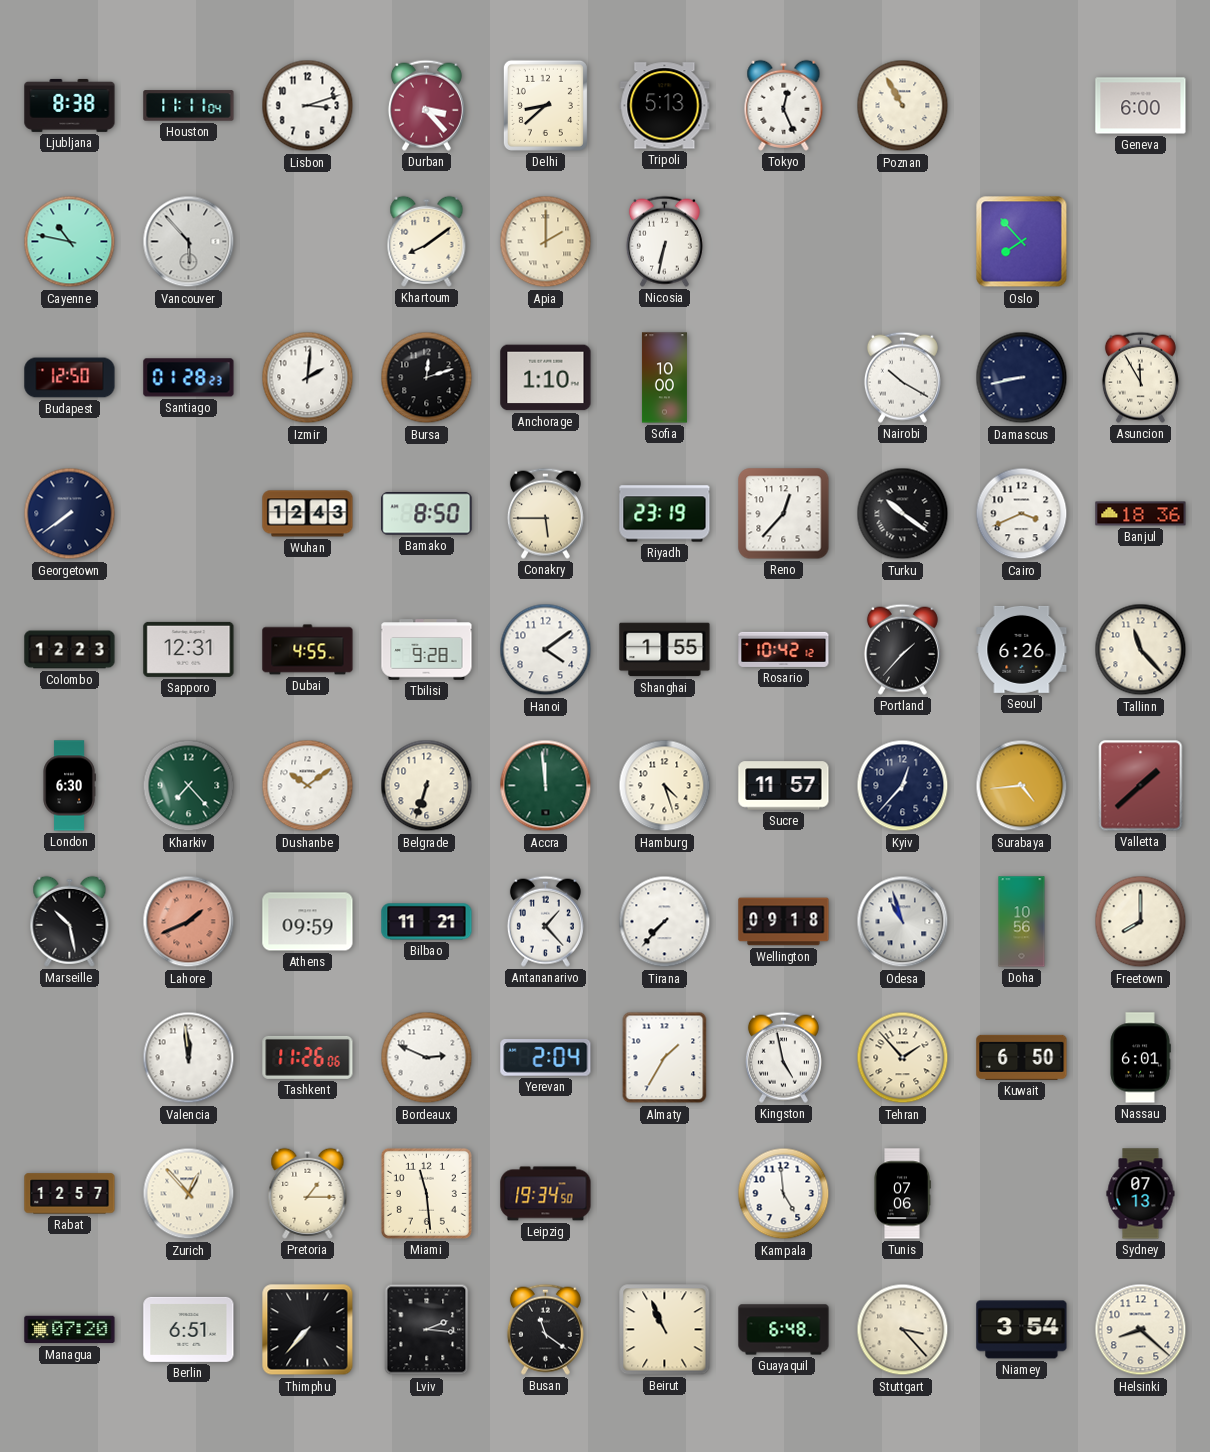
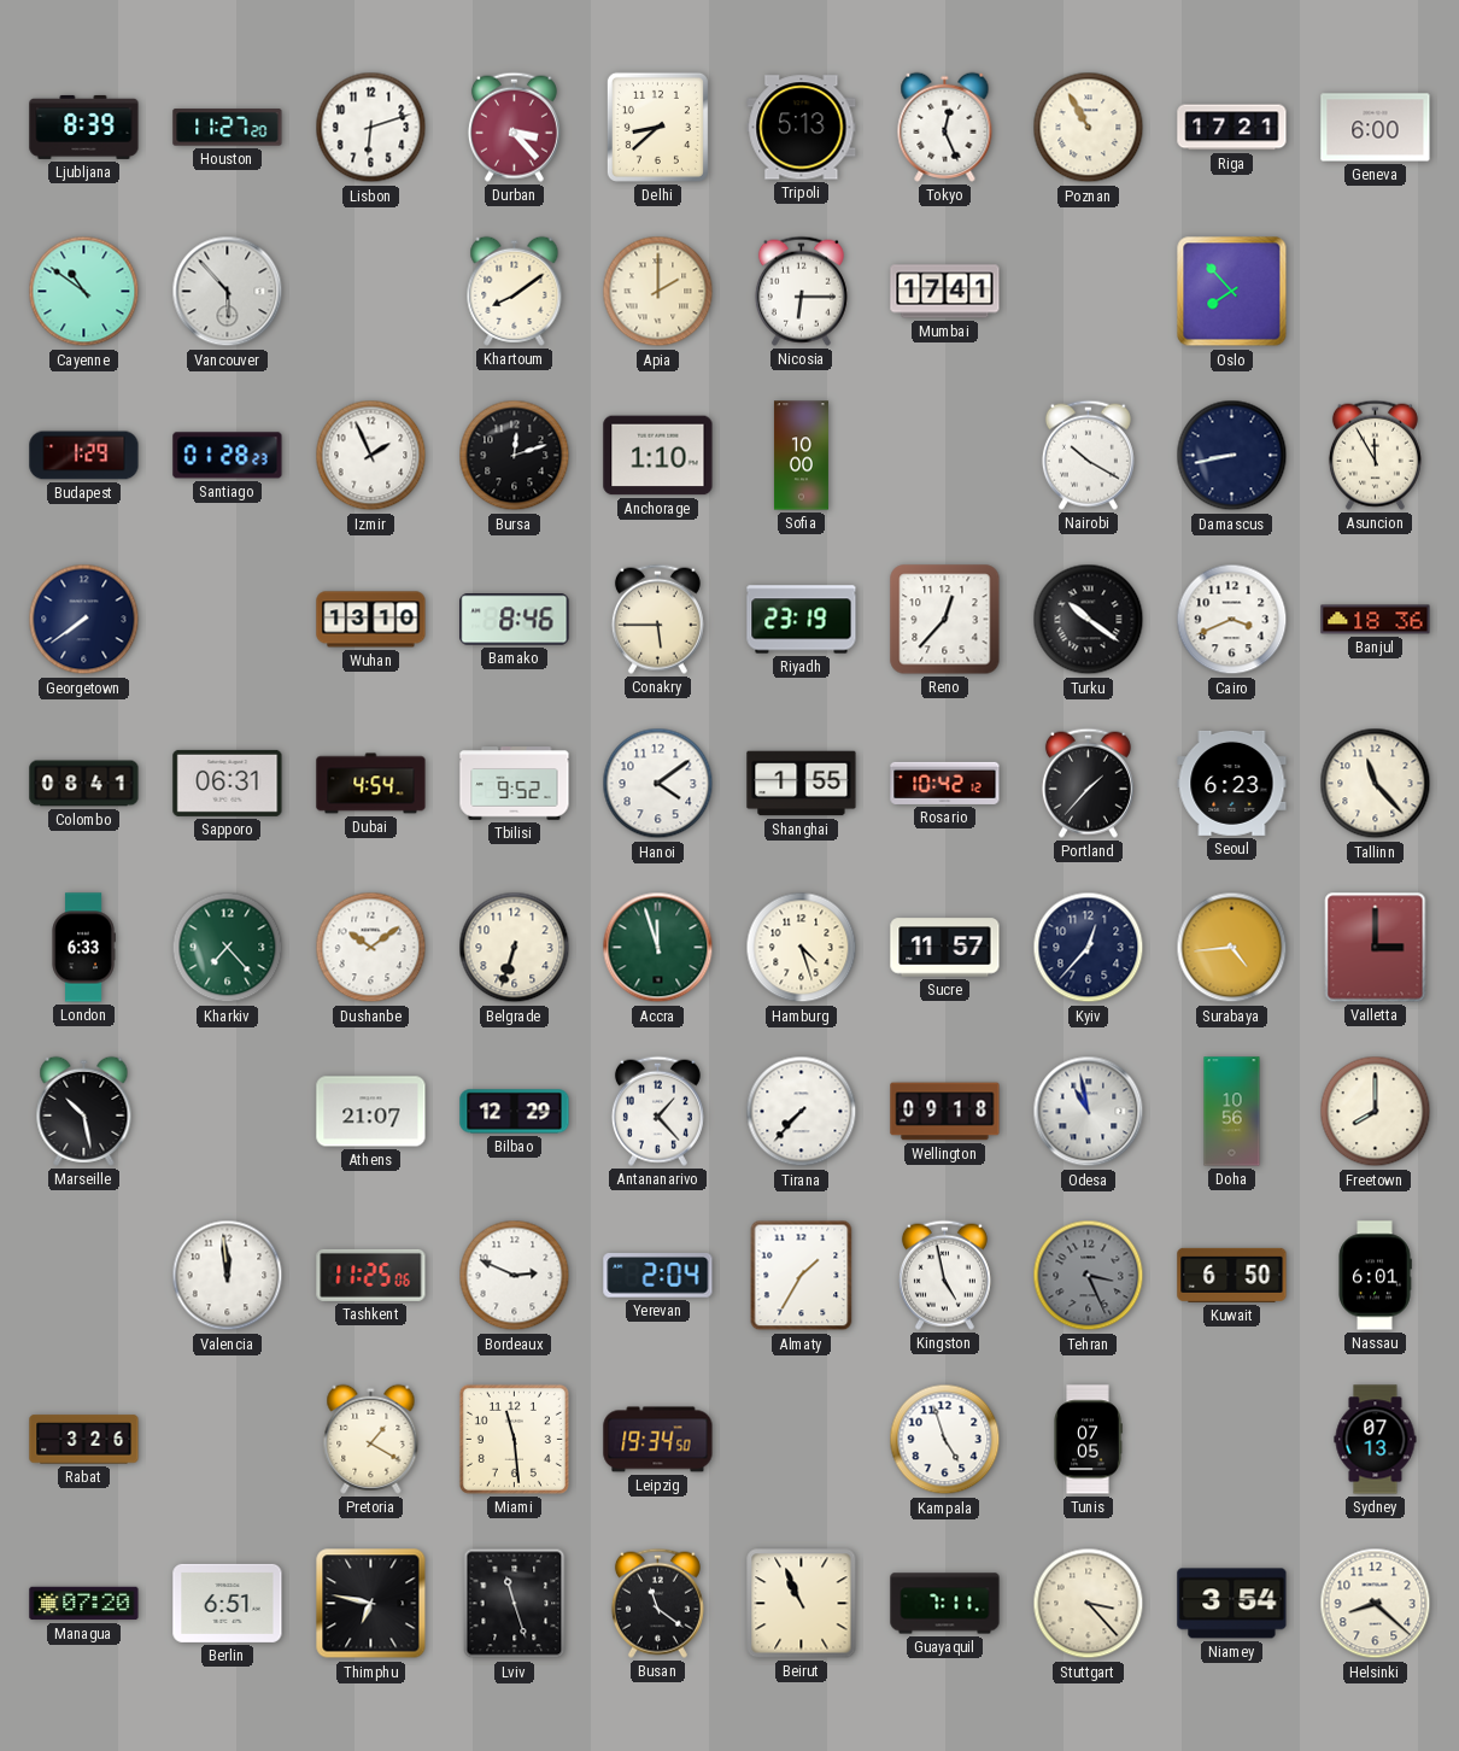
Ljubljana: 8:38 -> 8:39
Houston: 11:11 -> 11:27
Lisbon: 3:12 -> 6:12
Riga: none -> 17:21
Cayenne: 10:47 -> 10:51
Nicosia: 6:32 -> 6:15
Mumbai: none -> 17:41
Budapest: 12:50 -> 1:29
Izmir: 2:01 -> 1:56
Wuhan: 12:43 -> 13:10
Bamako: 8:50 -> 8:46
Colombo: 12:23 -> 08:41
Sapporo: 12:31 -> 06:31
Dubai: 4:55 -> 4:54
Tbilisi: 9:28 -> 9:52
Seoul: 6:26 -> 6:23
London: 6:30 -> 6:33
Accra: 11:59 -> 11:57
Valletta: 1:38 -> 3:00
Lahore: 1:41 -> none
Athens: 09:59 -> 21:07
Bilbao: 11:21 -> 12:29
Odesa: 10:57 -> 10:58
Tashkent: 11:26 -> 11:25
Tehran: 1:53 -> 3:26
Tehran dial: cream -> grey
Rabat: 12:57 -> 3:26
Zurich: 12:53 -> none
Pretoria: 1:15 -> 1:20
Kampala: 4:59 -> 4:57
Tunis: 07:06 -> 07:05
Thimphu: 7:37 -> 6:47
Lviv: 2:16 -> 11:27
Guayaquil: 6:48 -> 7:11
